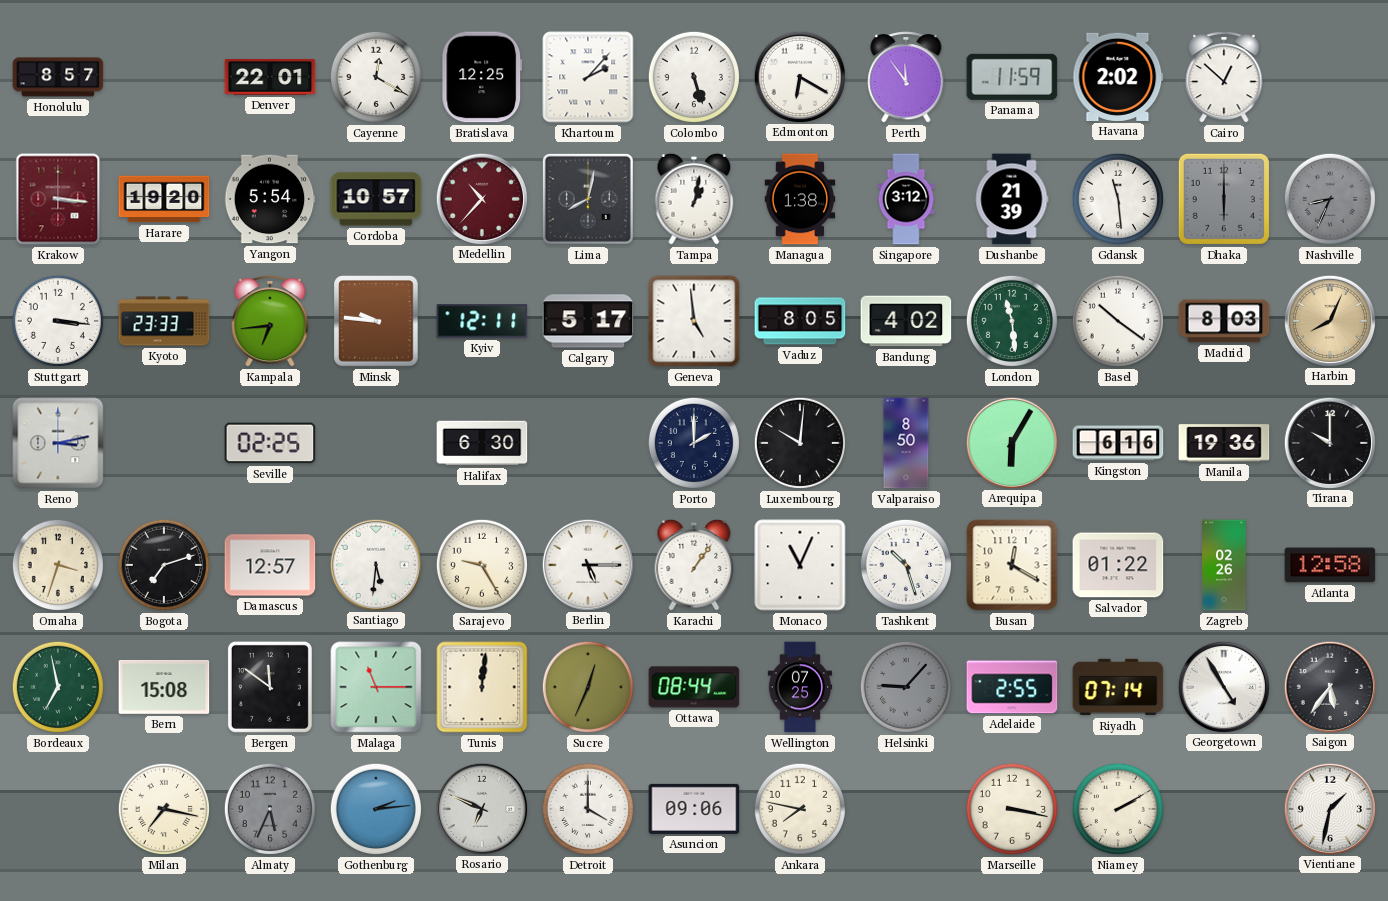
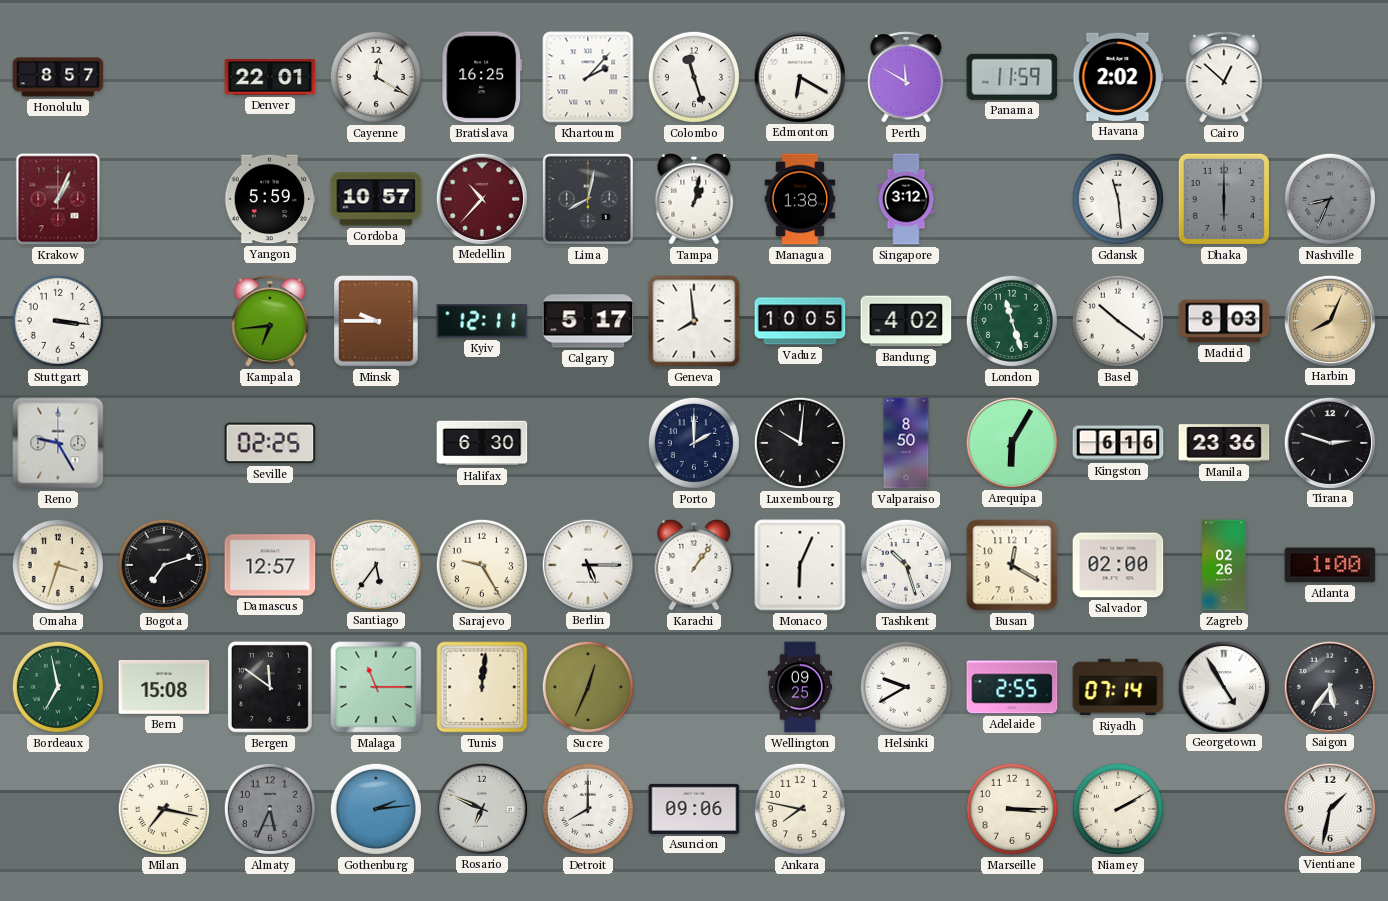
Bratislava: 12:25 -> 16:25
Colombo: 5:27 -> 11:27
Perth: 11:54 -> 11:50
Krakow: 3:16 -> 1:04
Harare: 19:20 -> none
Yangon: 5:54 -> 5:59
Dushanbe: 21:39 -> none
Kyoto: 23:33 -> none
Minsk: 9:46 -> 9:45
Geneva: 4:59 -> 7:59
Vaduz: 8:05 -> 10:05
London: 11:29 -> 11:27
Reno: 3:13 -> 9:25
Manila: 19:36 -> 23:36
Tirana: 10:00 -> 2:48
Santiago: 5:31 -> 5:36
Monaco: 11:04 -> 6:04
Salvador: 01:22 -> 02:00
Atlanta: 12:58 -> 1:00
Ottawa: 08:44 -> none
Wellington: 07:25 -> 09:25
Helsinki: 9:07 -> 9:40
Helsinki dial: grey -> white
Detroit: 4:00 -> 8:00
Marseille: 3:17 -> 3:15
